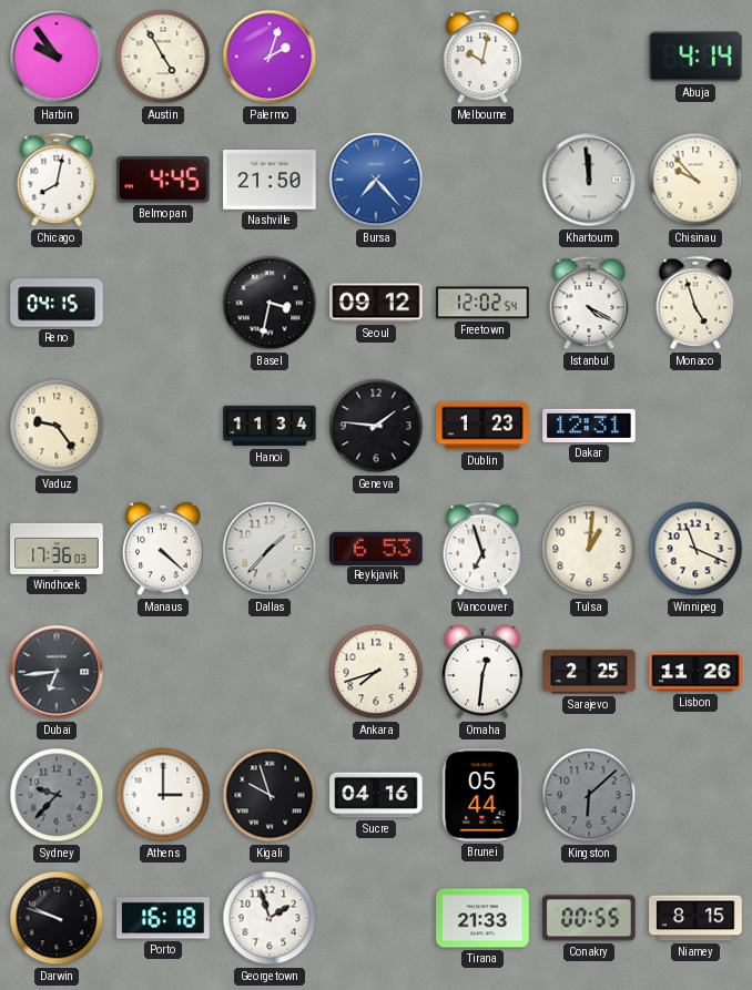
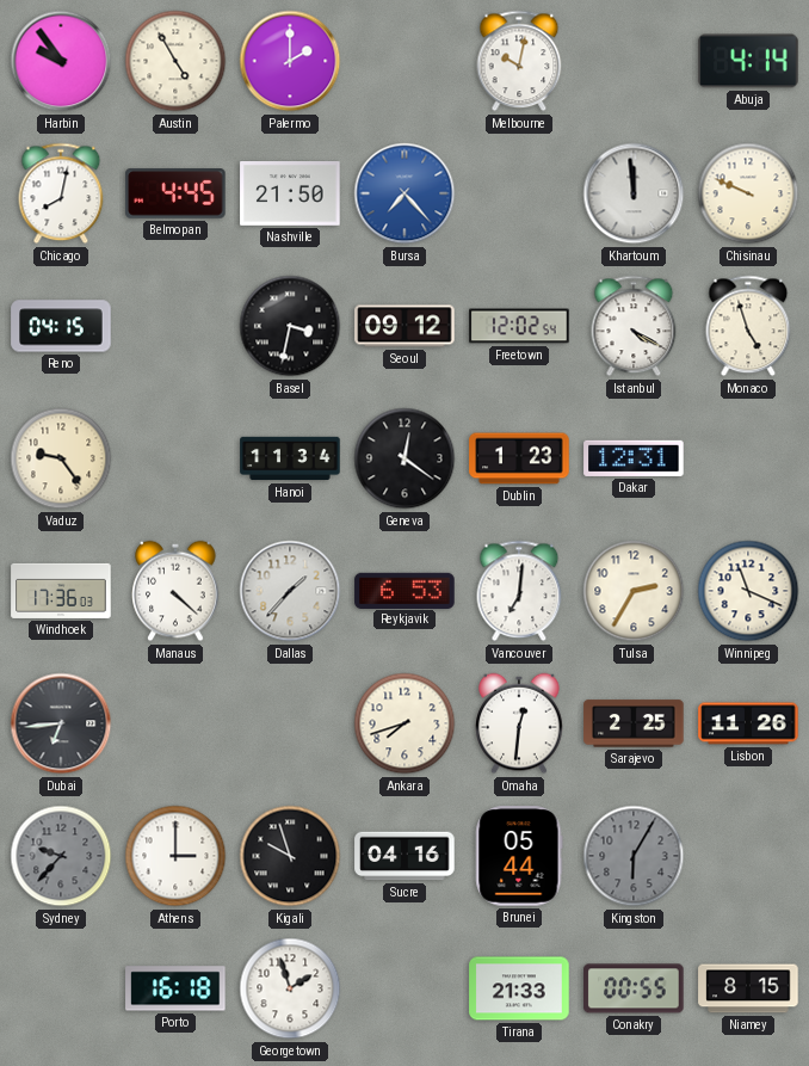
Palermo: 2:03 -> 2:00
Chisinau: 9:53 -> 9:49
Geneva: 1:46 -> 12:21
Vancouver: 6:57 -> 7:01
Tulsa: 1:01 -> 2:35
Kingston: 6:08 -> 6:05
Darwin: 9:48 -> none
